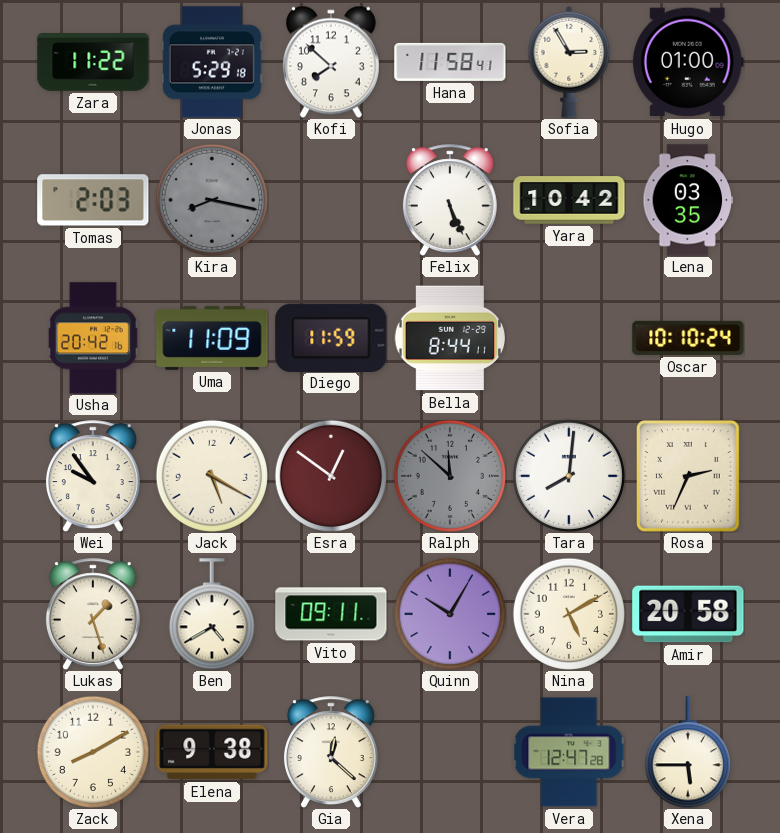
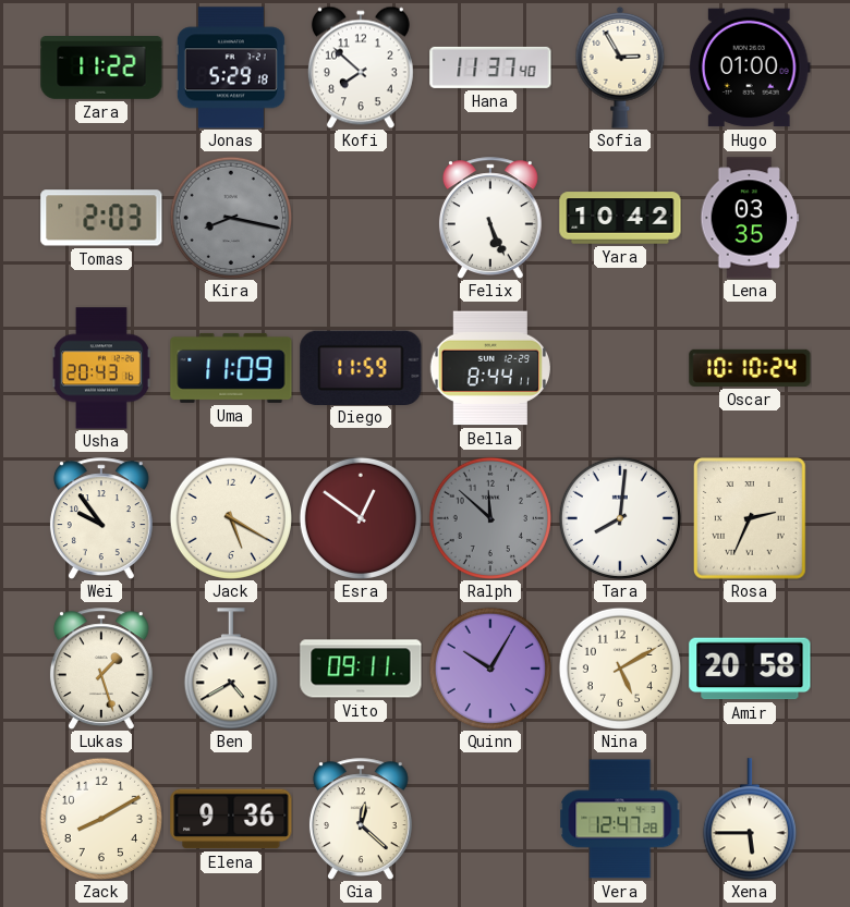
Hana: 11:58 -> 11:37
Usha: 20:42 -> 20:43
Elena: 9:38 -> 9:36
